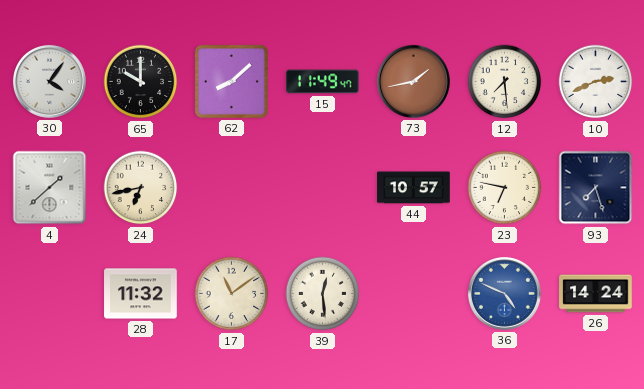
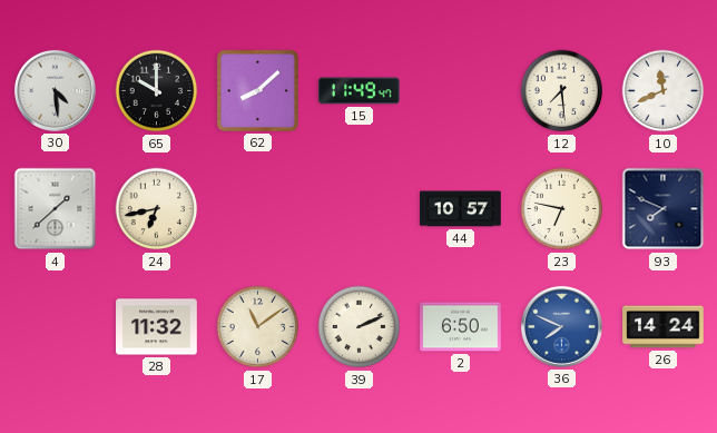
30: 4:06 -> 4:29
73: 1:43 -> none
10: 2:41 -> 11:41
93: 7:27 -> 7:49
39: 12:29 -> 2:11
2: none -> 6:50
36: 4:49 -> 7:49
